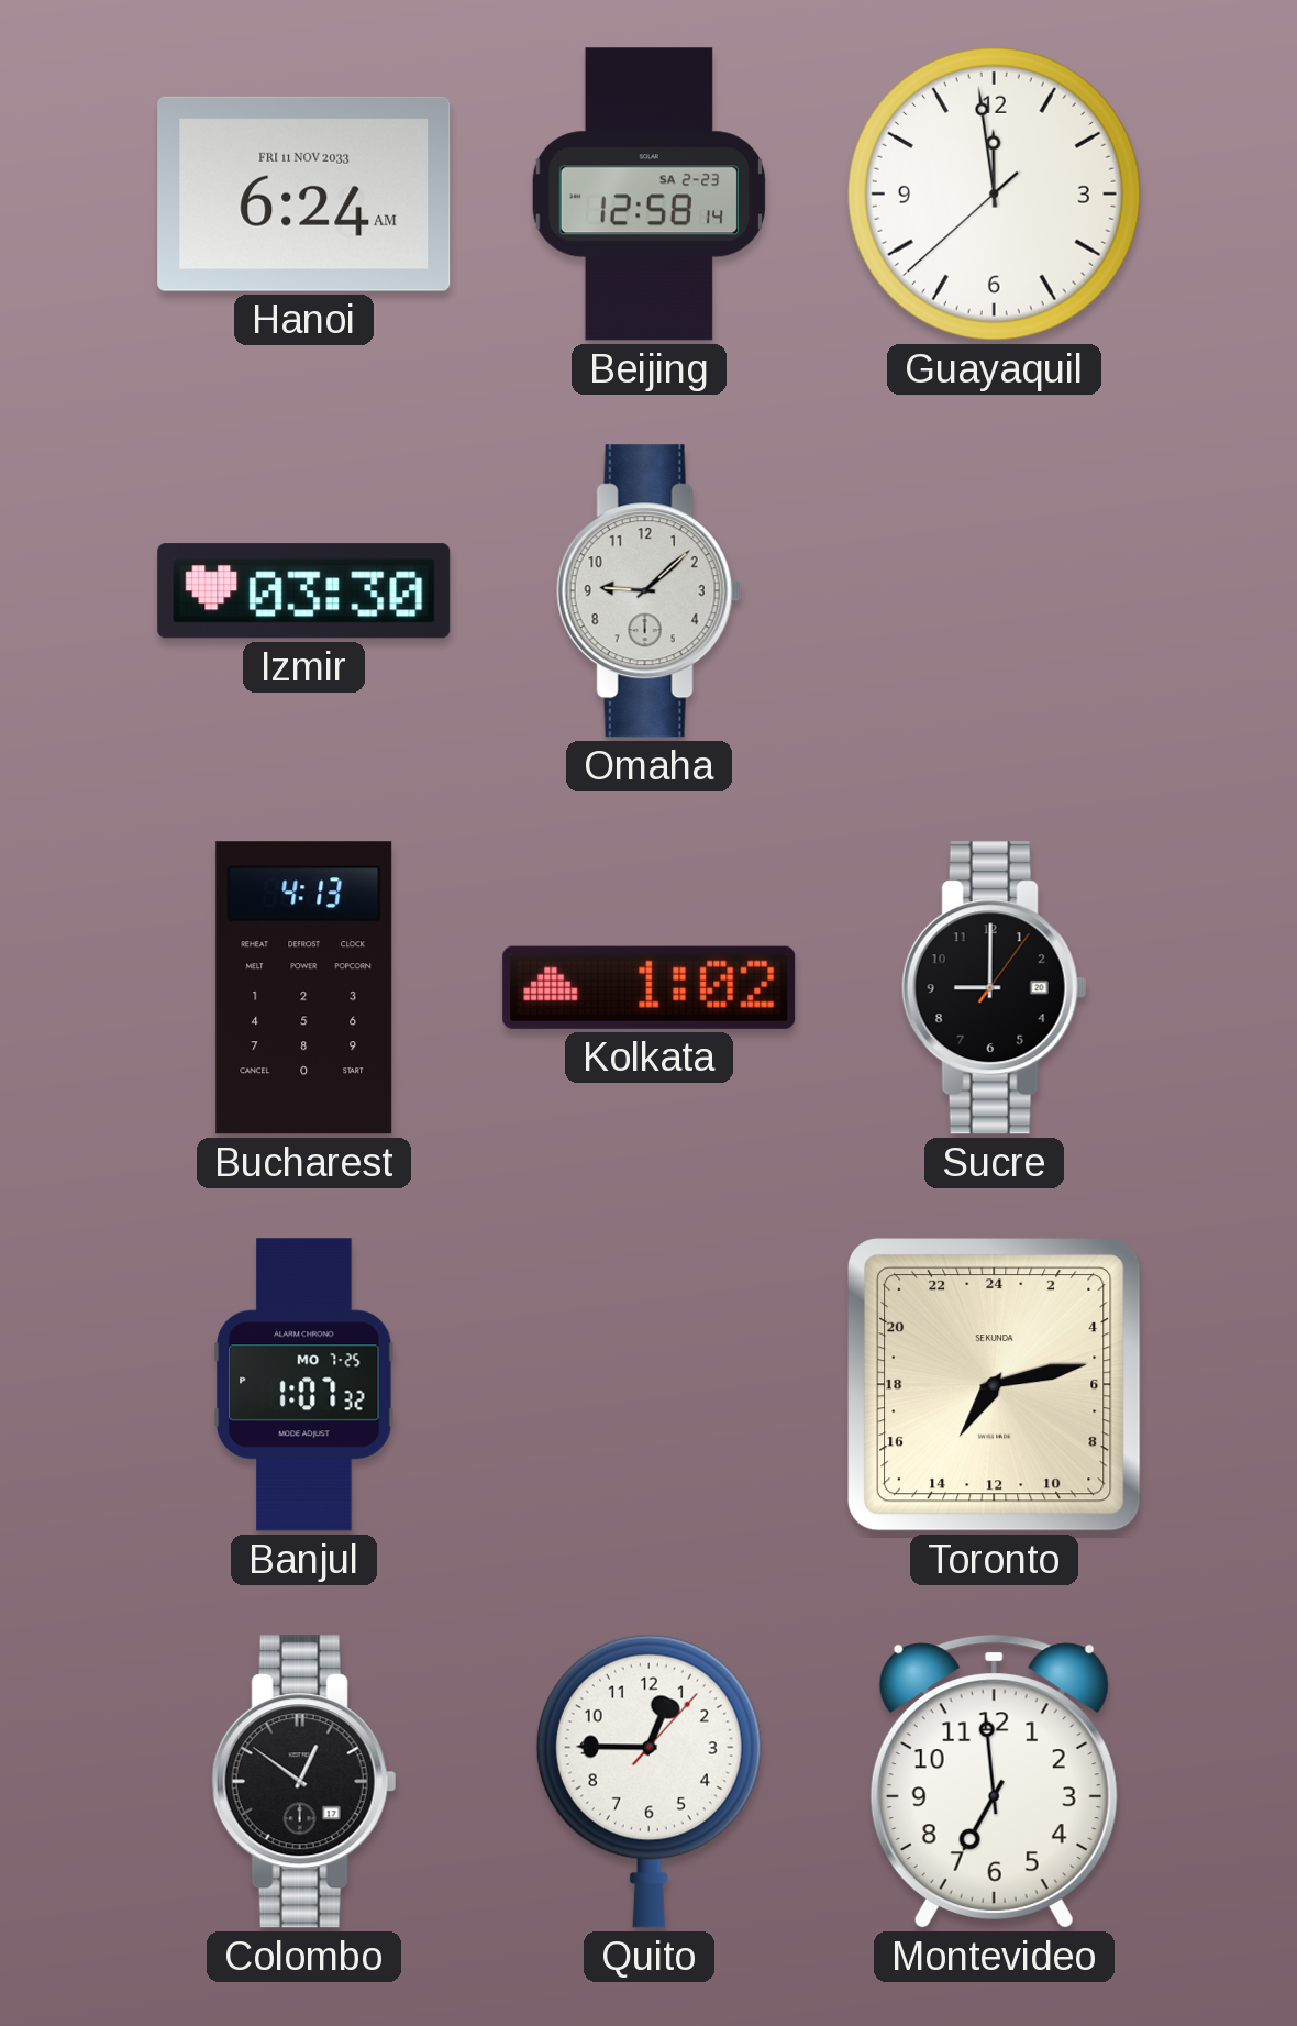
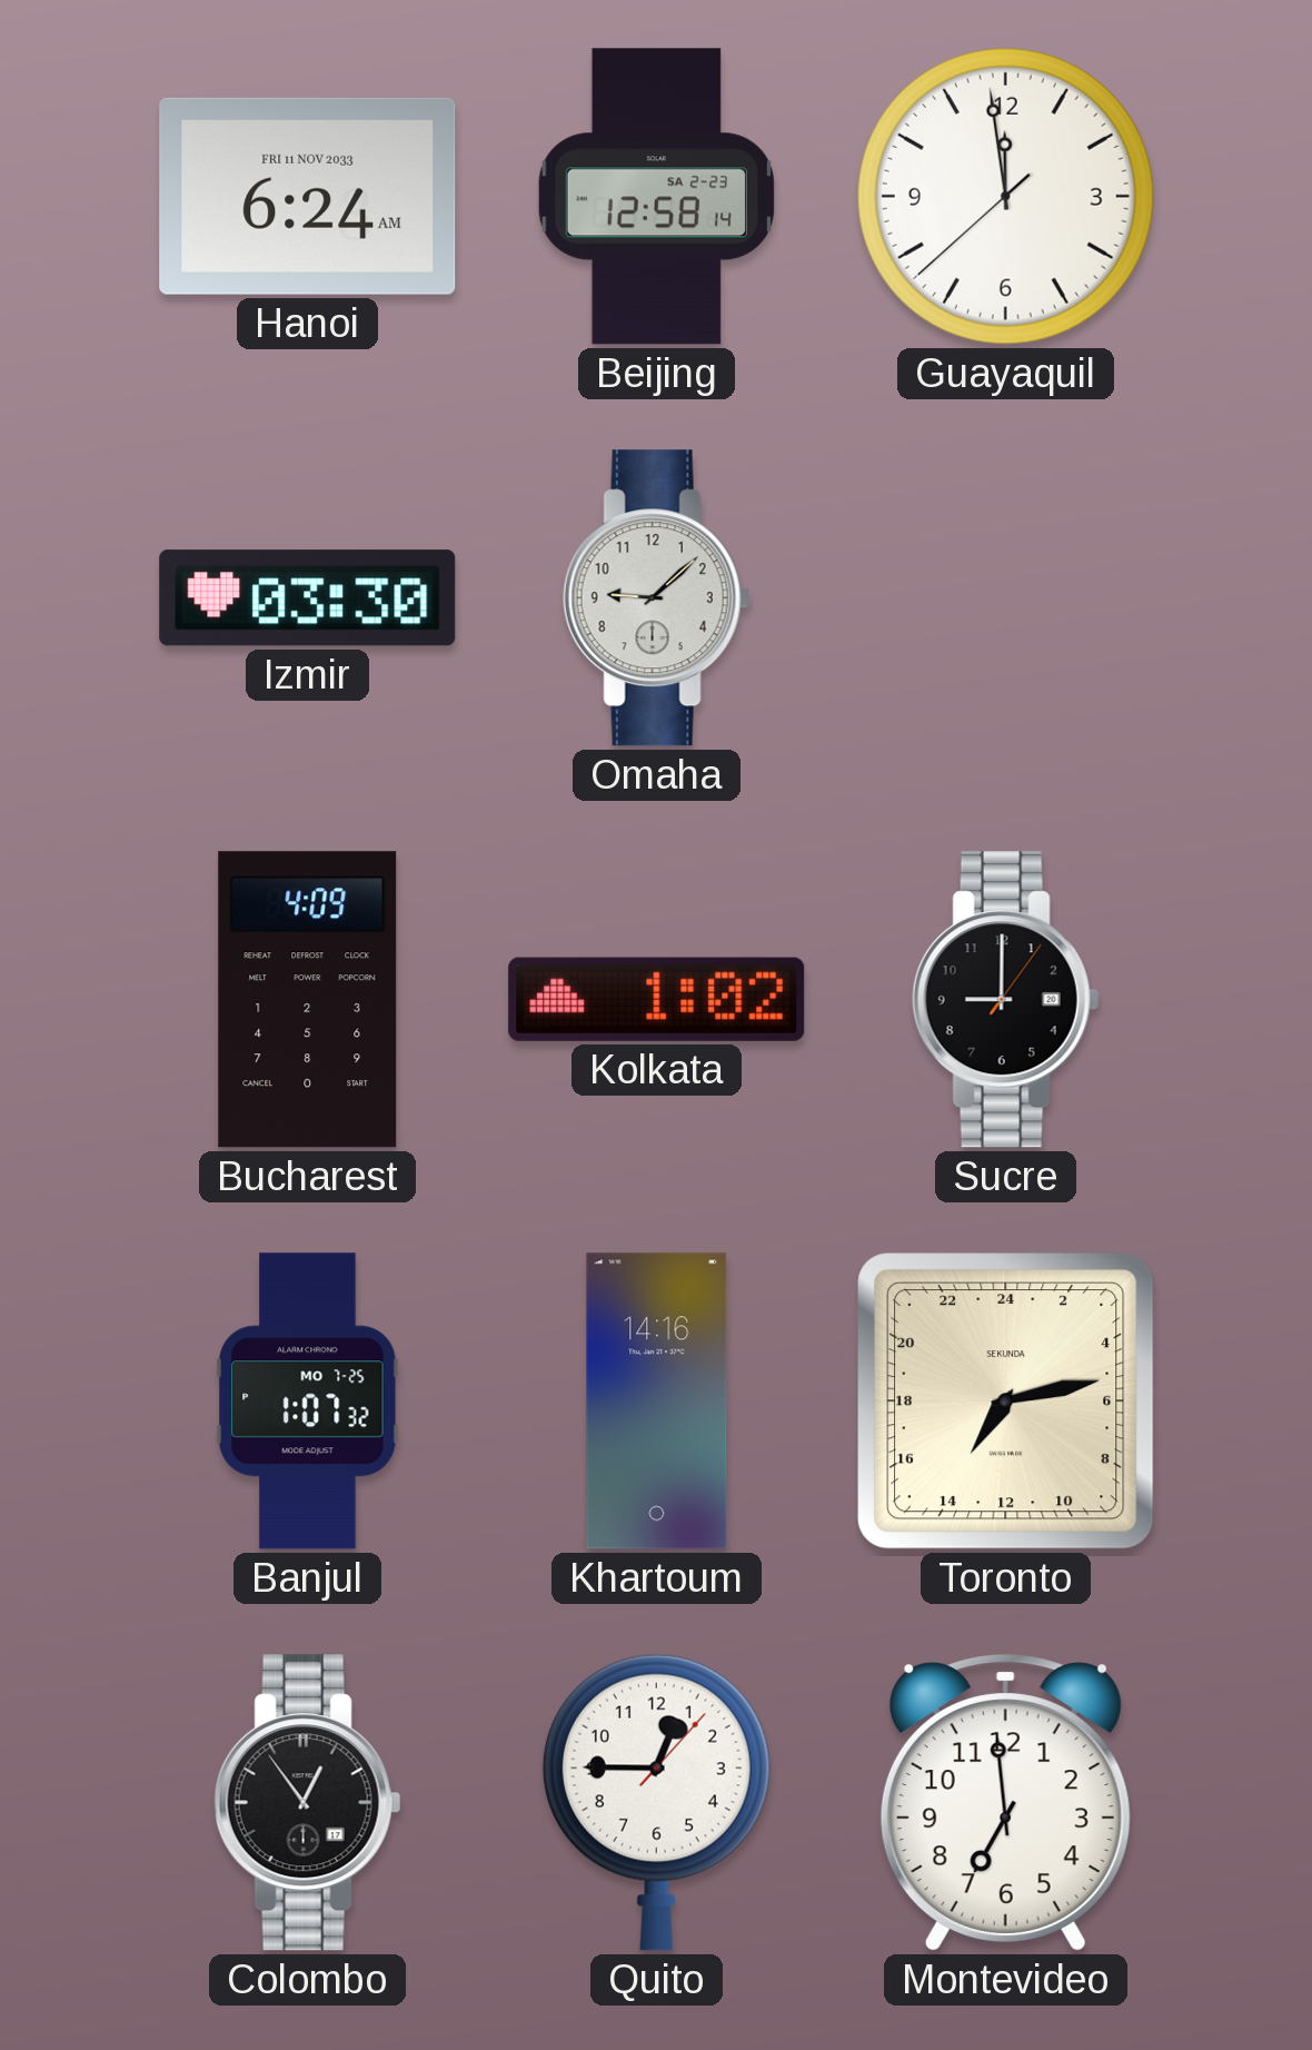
Bucharest: 4:13 -> 4:09
Khartoum: none -> 14:16
Colombo: 12:51 -> 12:54
